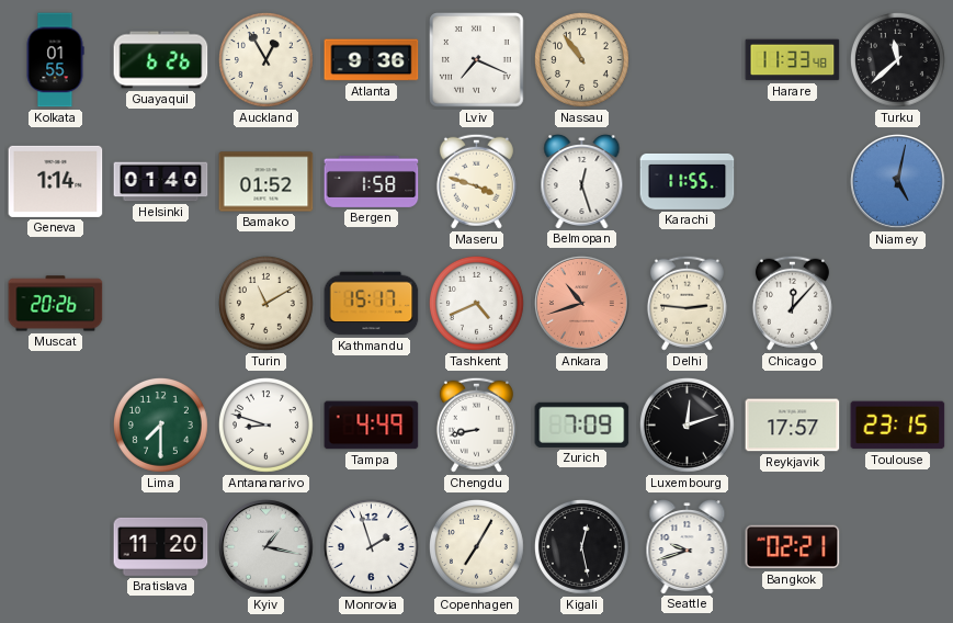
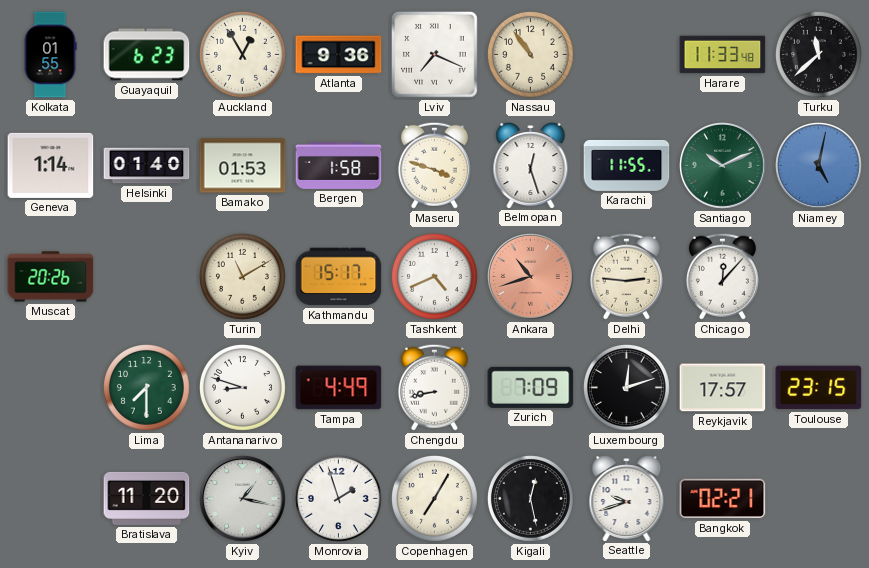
Guayaquil: 6:26 -> 6:23
Bamako: 01:52 -> 01:53
Santiago: none -> 10:11
